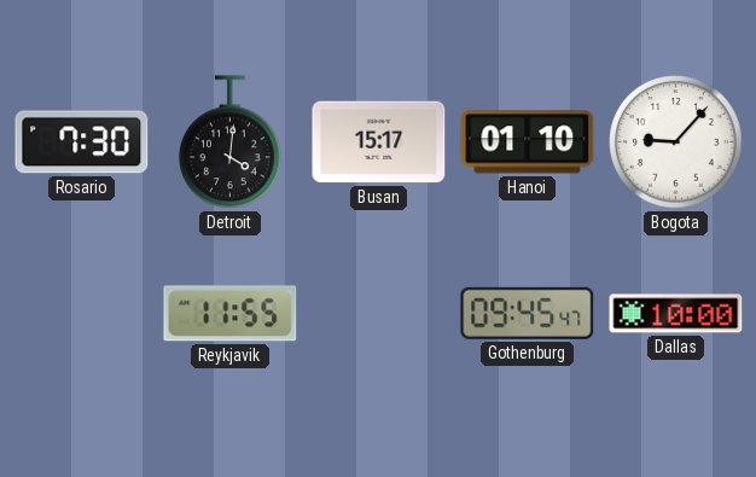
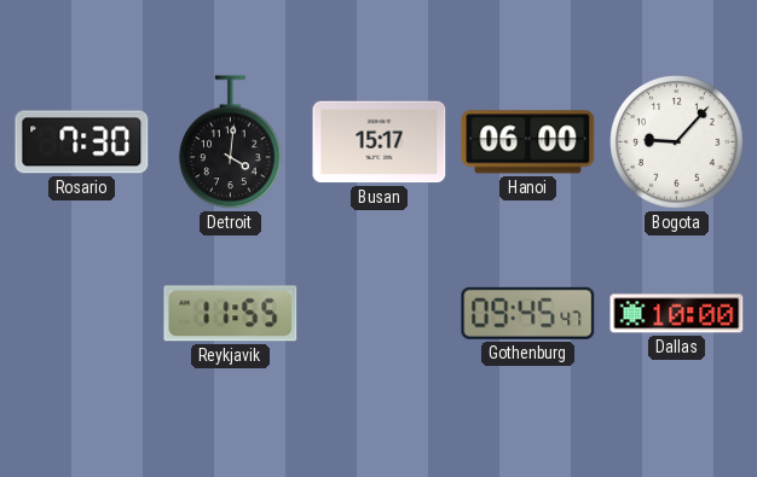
Hanoi: 01:10 -> 06:00
